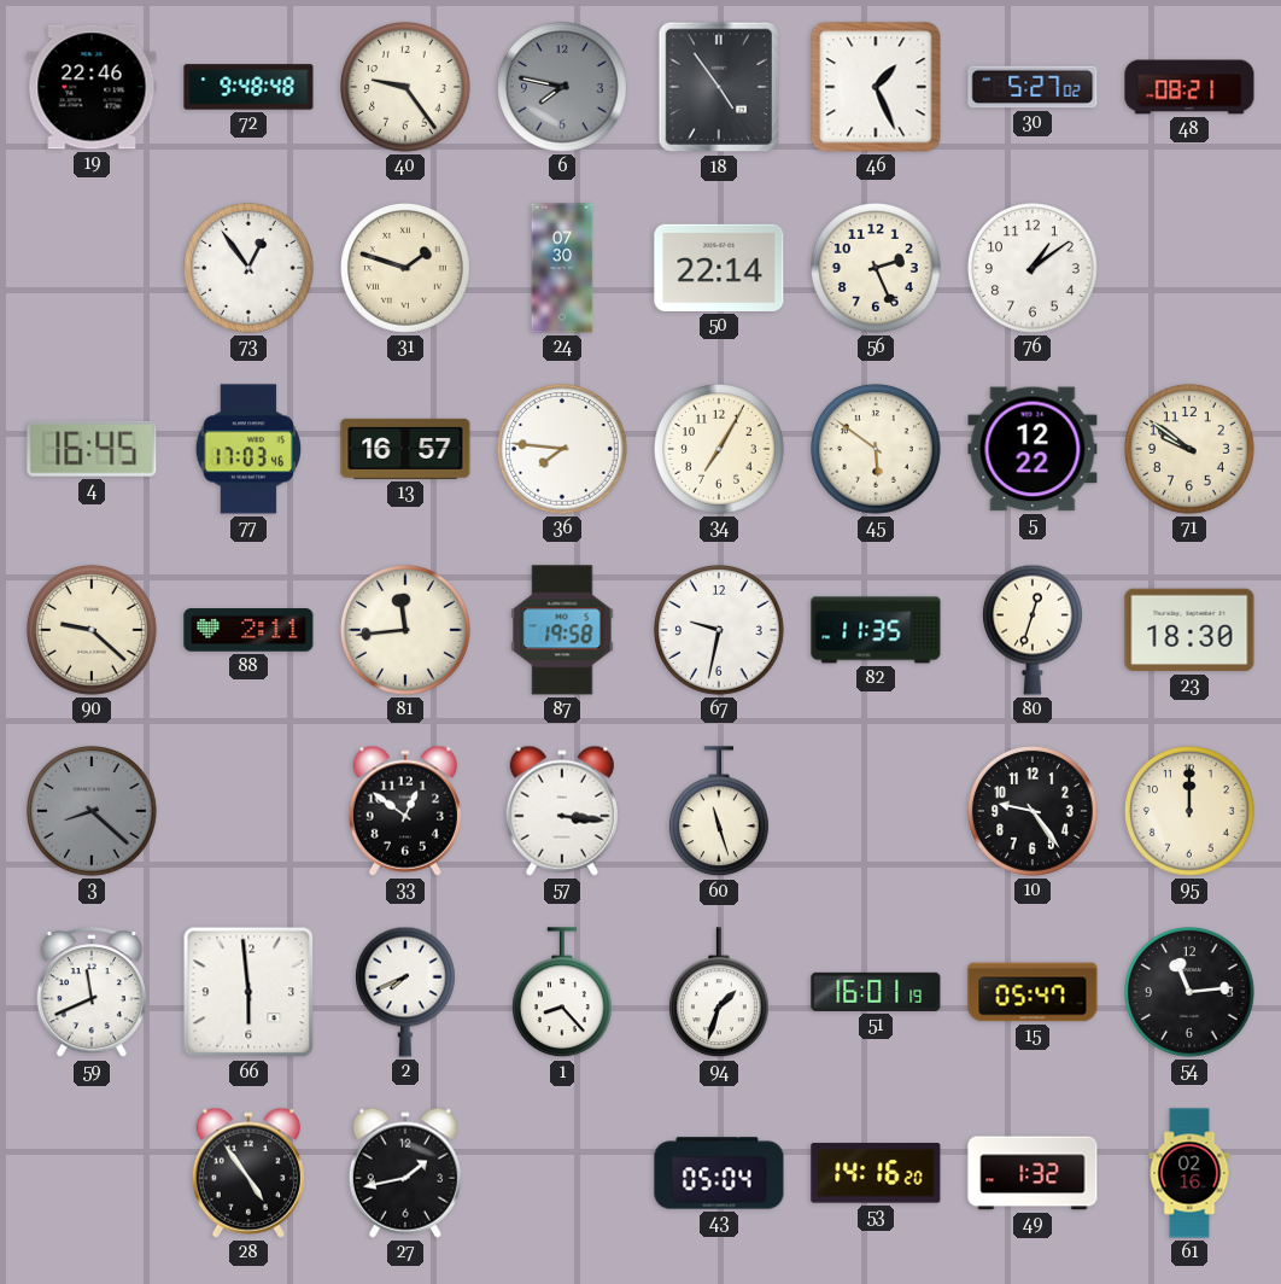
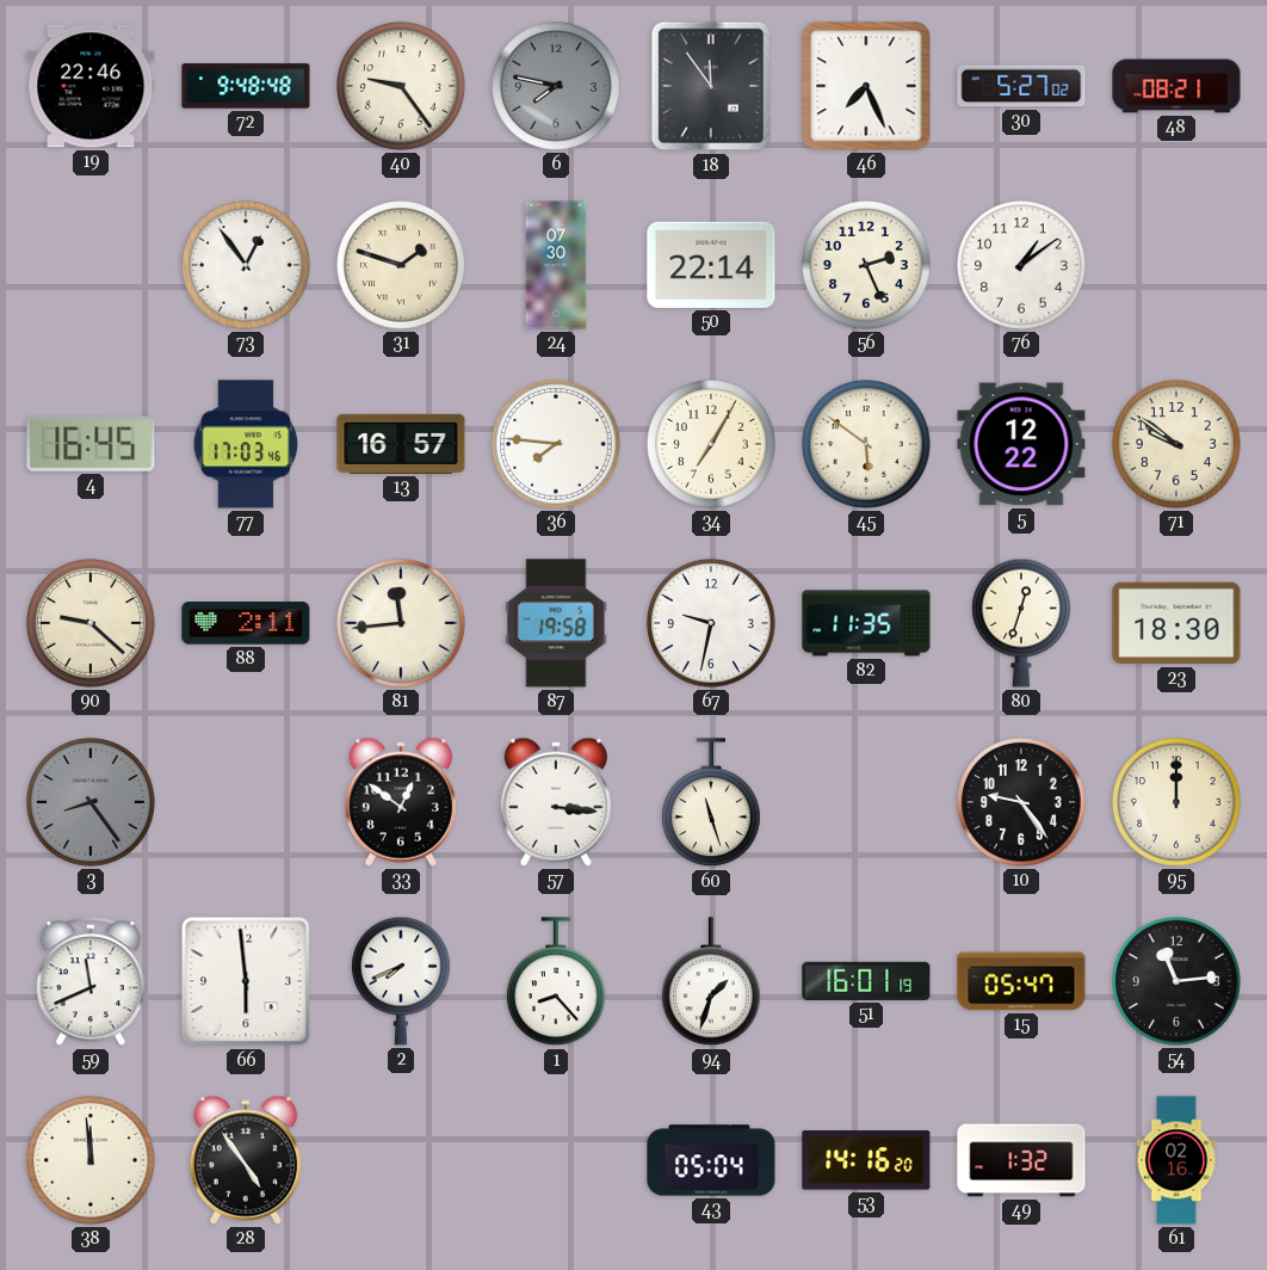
18: 4:54 -> 11:54
46: 1:26 -> 7:26
3: 8:22 -> 8:24
38: none -> 11:59
27: 1:43 -> none
